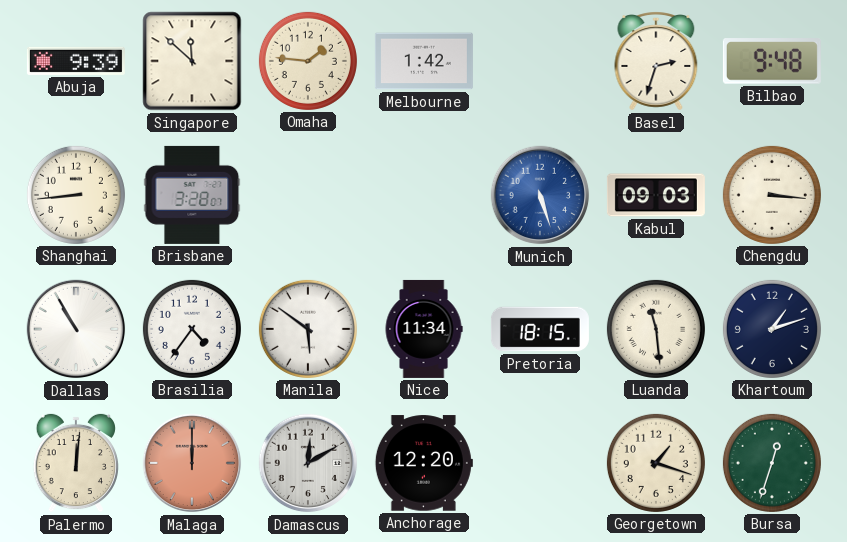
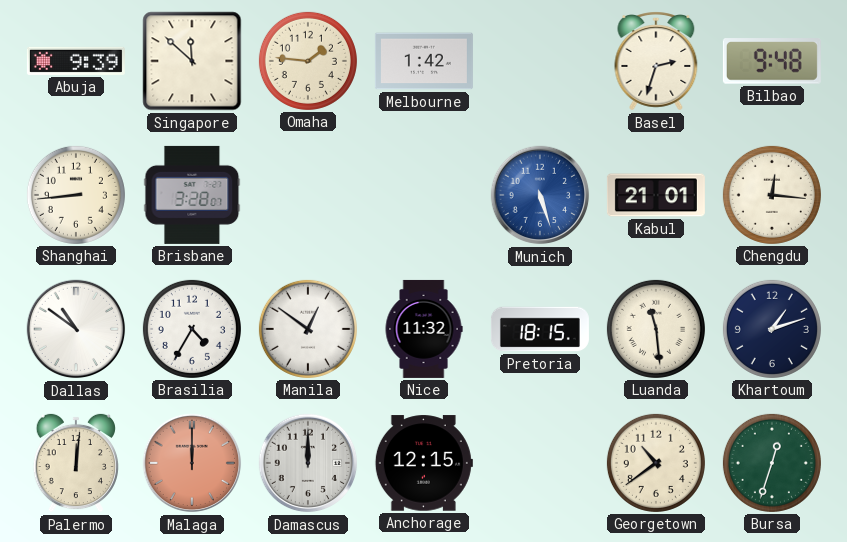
Kabul: 09:03 -> 21:01
Chengdu: 3:16 -> 12:16
Dallas: 10:55 -> 10:51
Brasilia: 4:36 -> 4:35
Manila: 5:51 -> 12:51
Nice: 11:34 -> 11:32
Damascus: 12:10 -> 12:00
Anchorage: 12:20 -> 12:15
Georgetown: 1:18 -> 10:39
